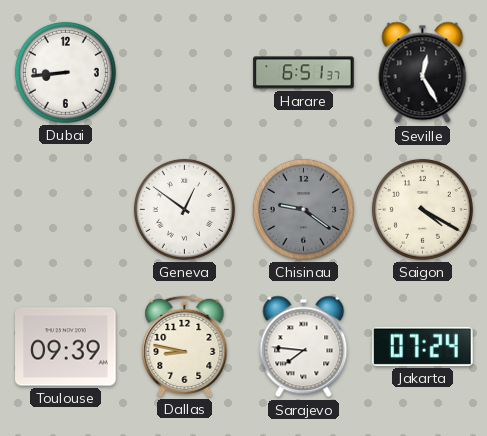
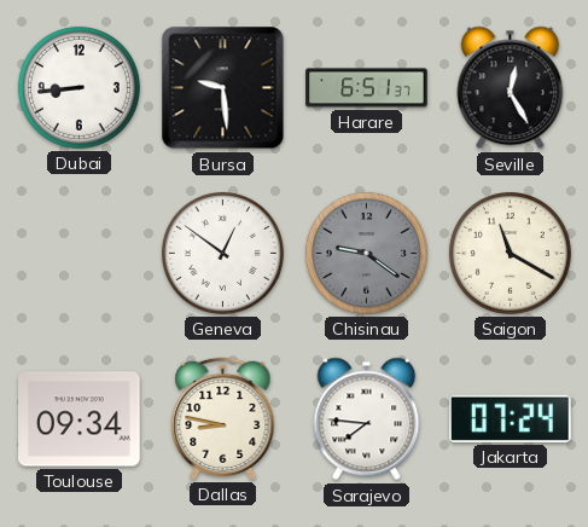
Bursa: none -> 9:29
Saigon: 4:20 -> 11:20
Toulouse: 09:39 -> 09:34
